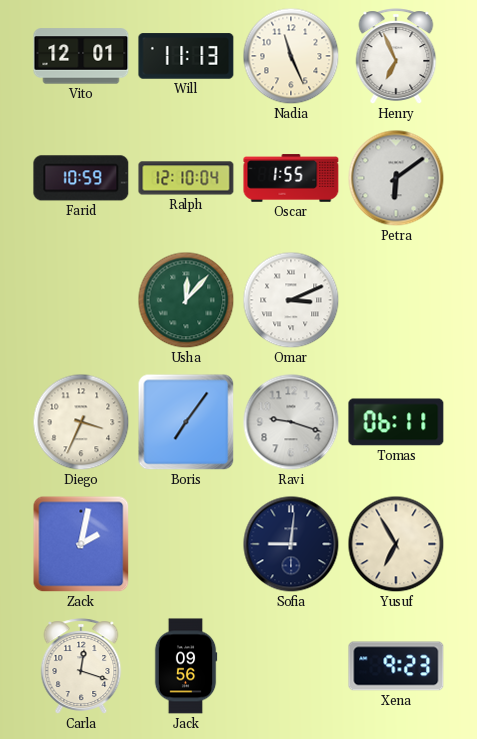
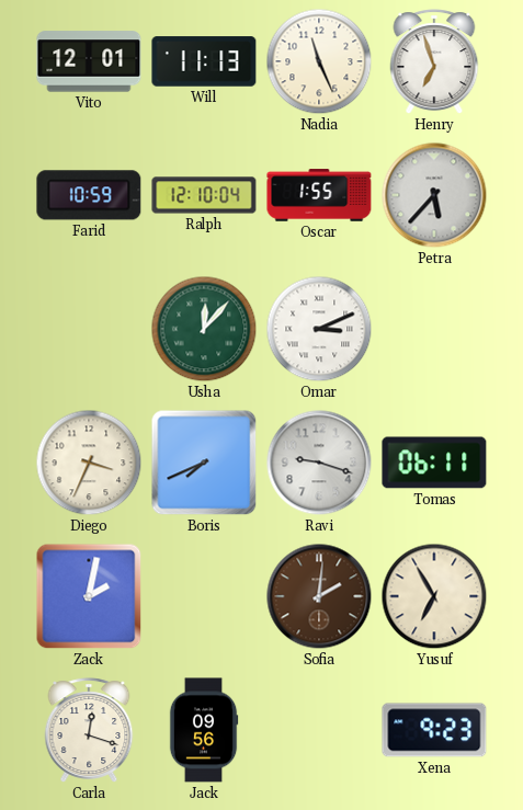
Henry: 6:56 -> 6:57
Petra: 6:09 -> 5:37
Boris: 7:06 -> 7:41
Sofia: 9:01 -> 2:01
Sofia dial: navy -> brown
